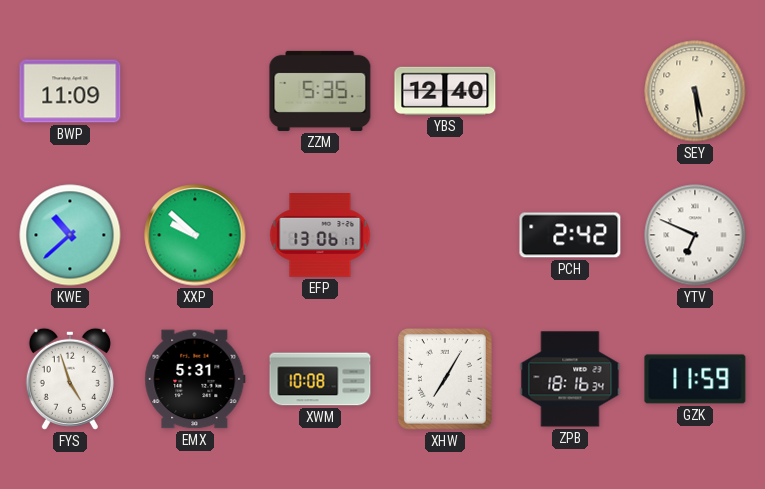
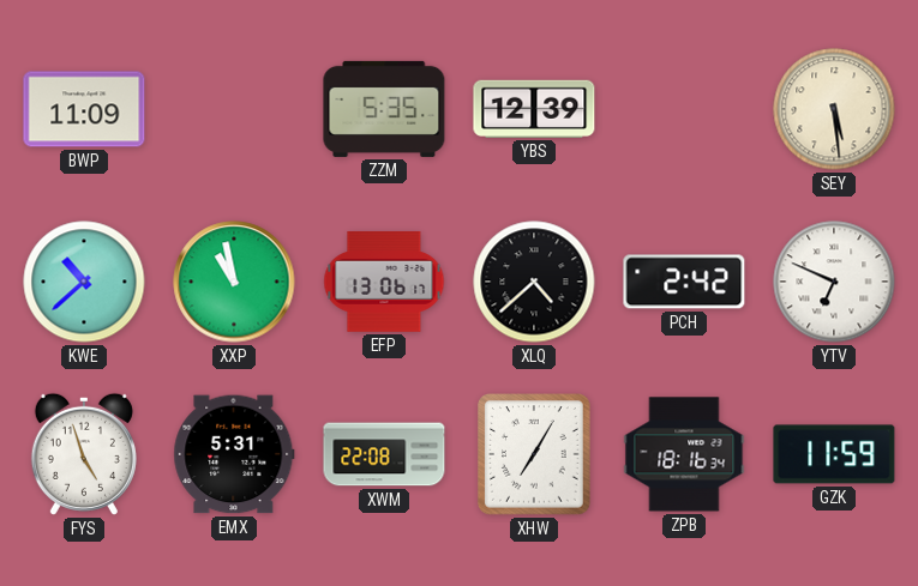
YBS: 12:40 -> 12:39
XXP: 9:52 -> 10:58
XLQ: none -> 4:38
XWM: 10:08 -> 22:08
